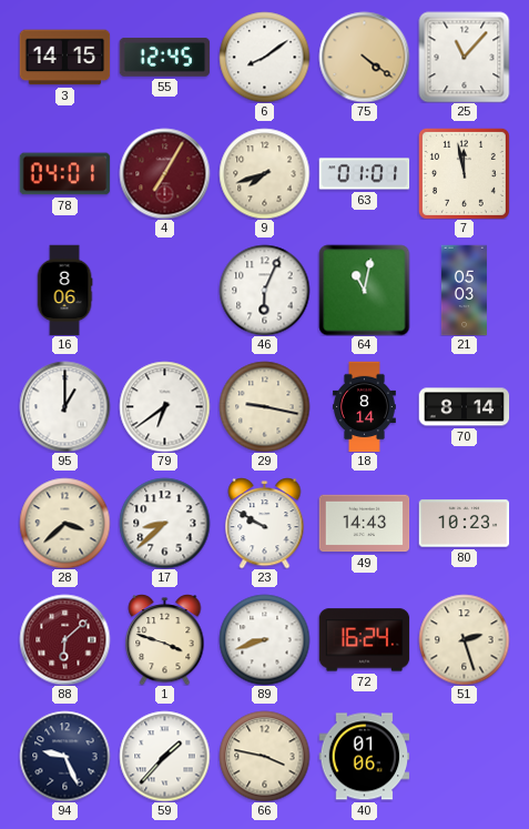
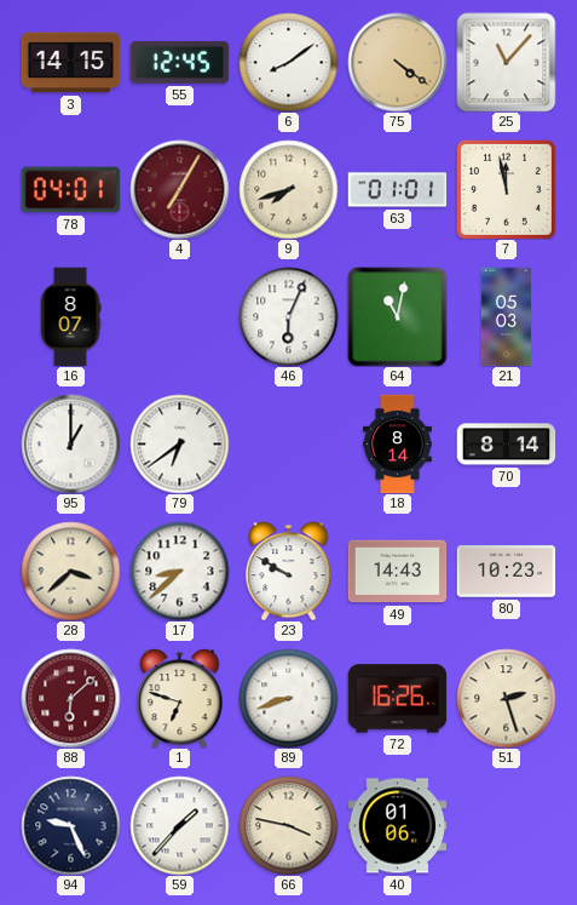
16: 8:06 -> 8:07
29: 9:17 -> none
1: 3:48 -> 6:48
72: 16:24 -> 16:26
